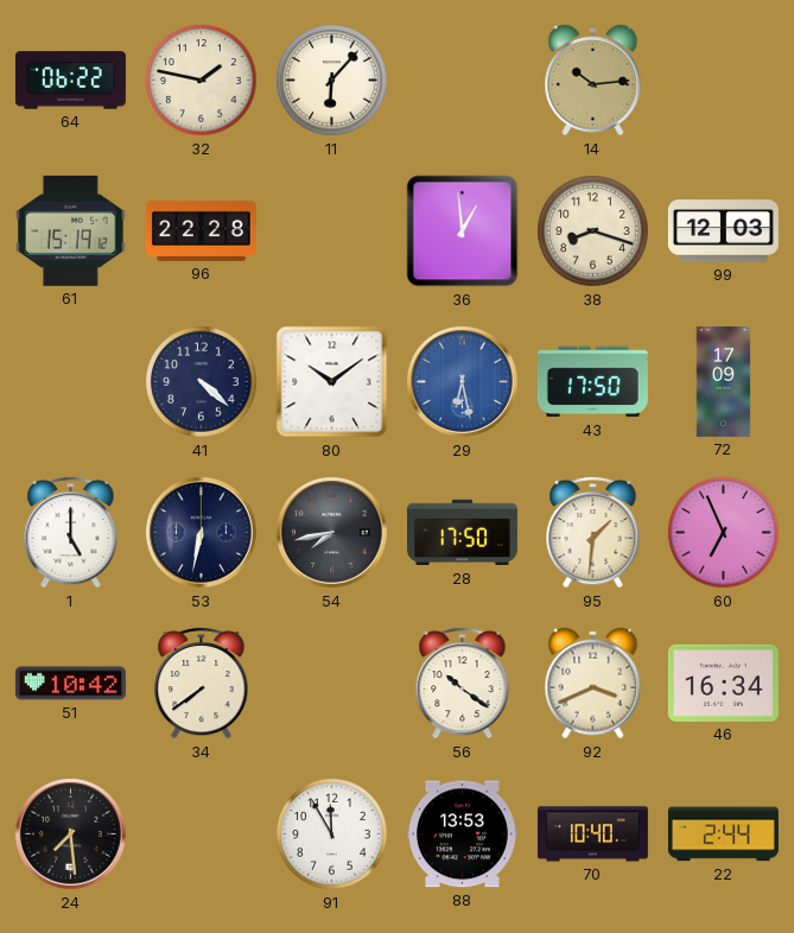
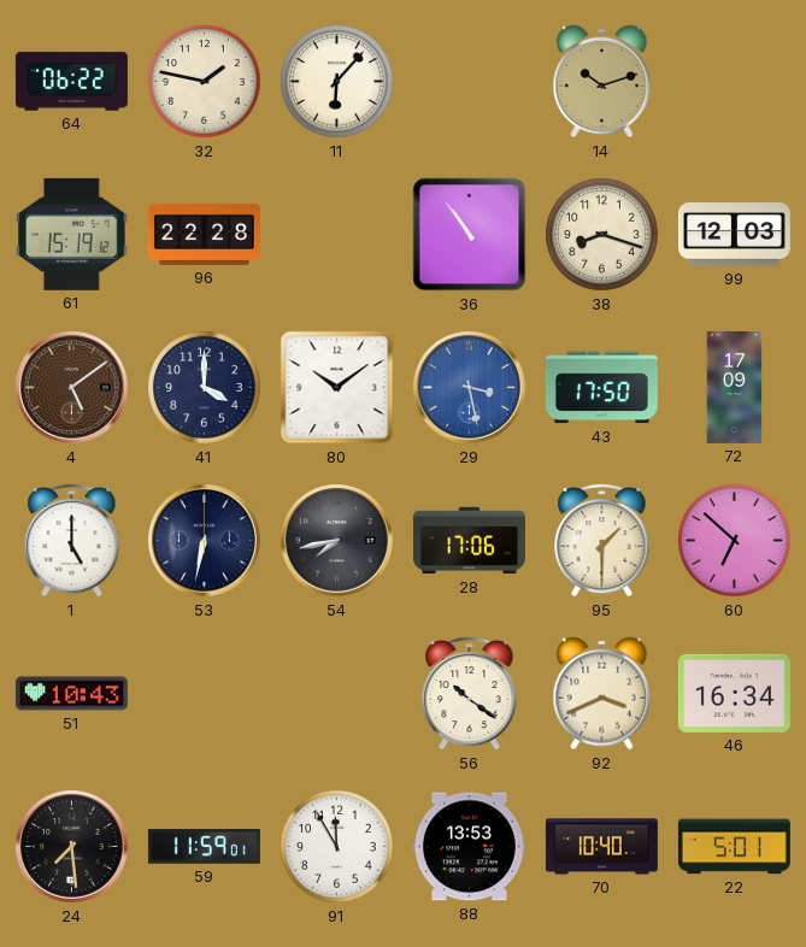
14: 10:14 -> 10:12
36: 12:59 -> 10:54
4: none -> 5:09
41: 4:22 -> 4:00
29: 6:28 -> 3:28
28: 17:50 -> 17:06
95: 1:31 -> 1:30
60: 6:56 -> 6:52
51: 10:42 -> 10:43
34: 7:39 -> none
59: none -> 11:59
22: 2:44 -> 5:01
